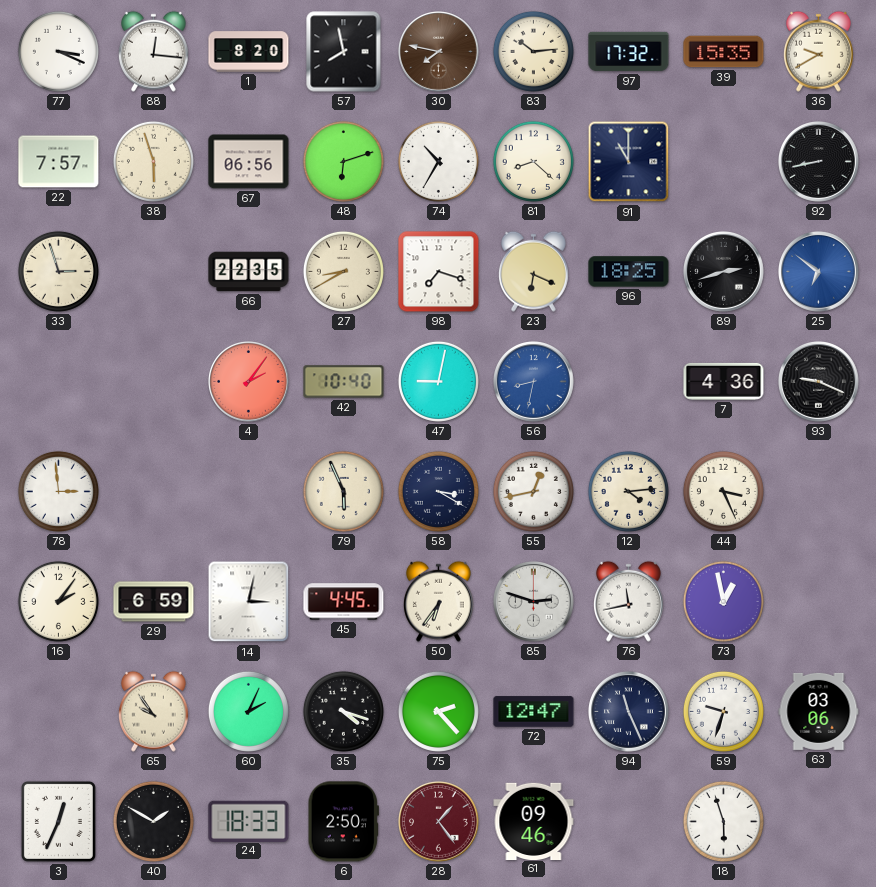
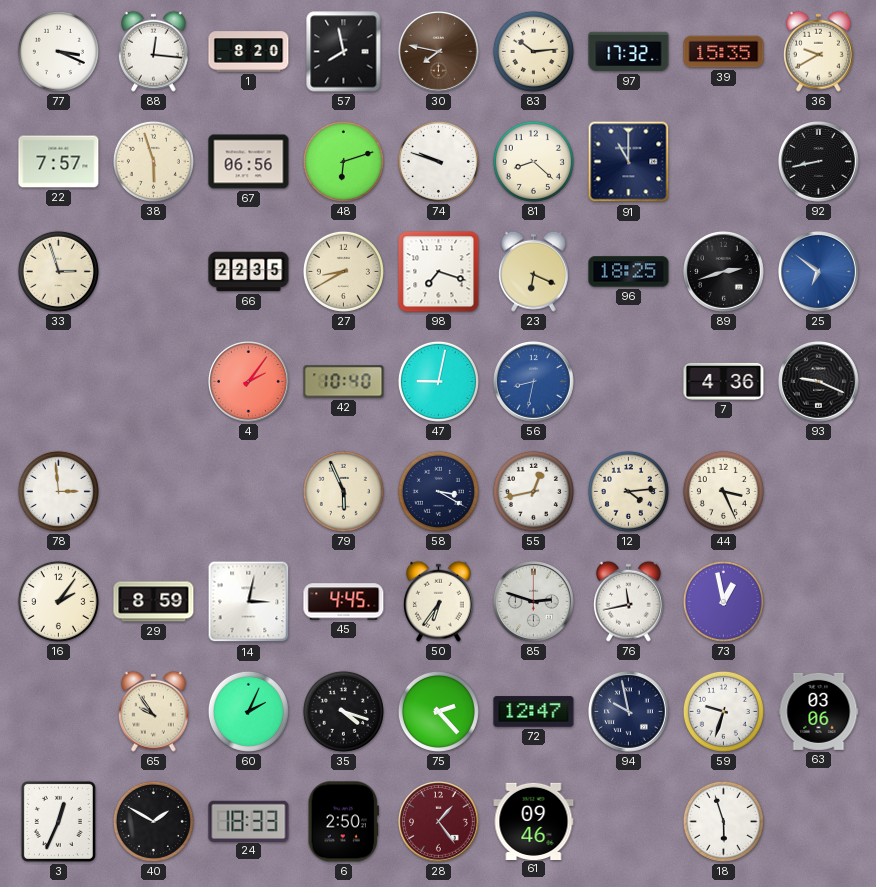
74: 10:35 -> 9:48
29: 6:59 -> 8:59
94: 11:26 -> 9:58
